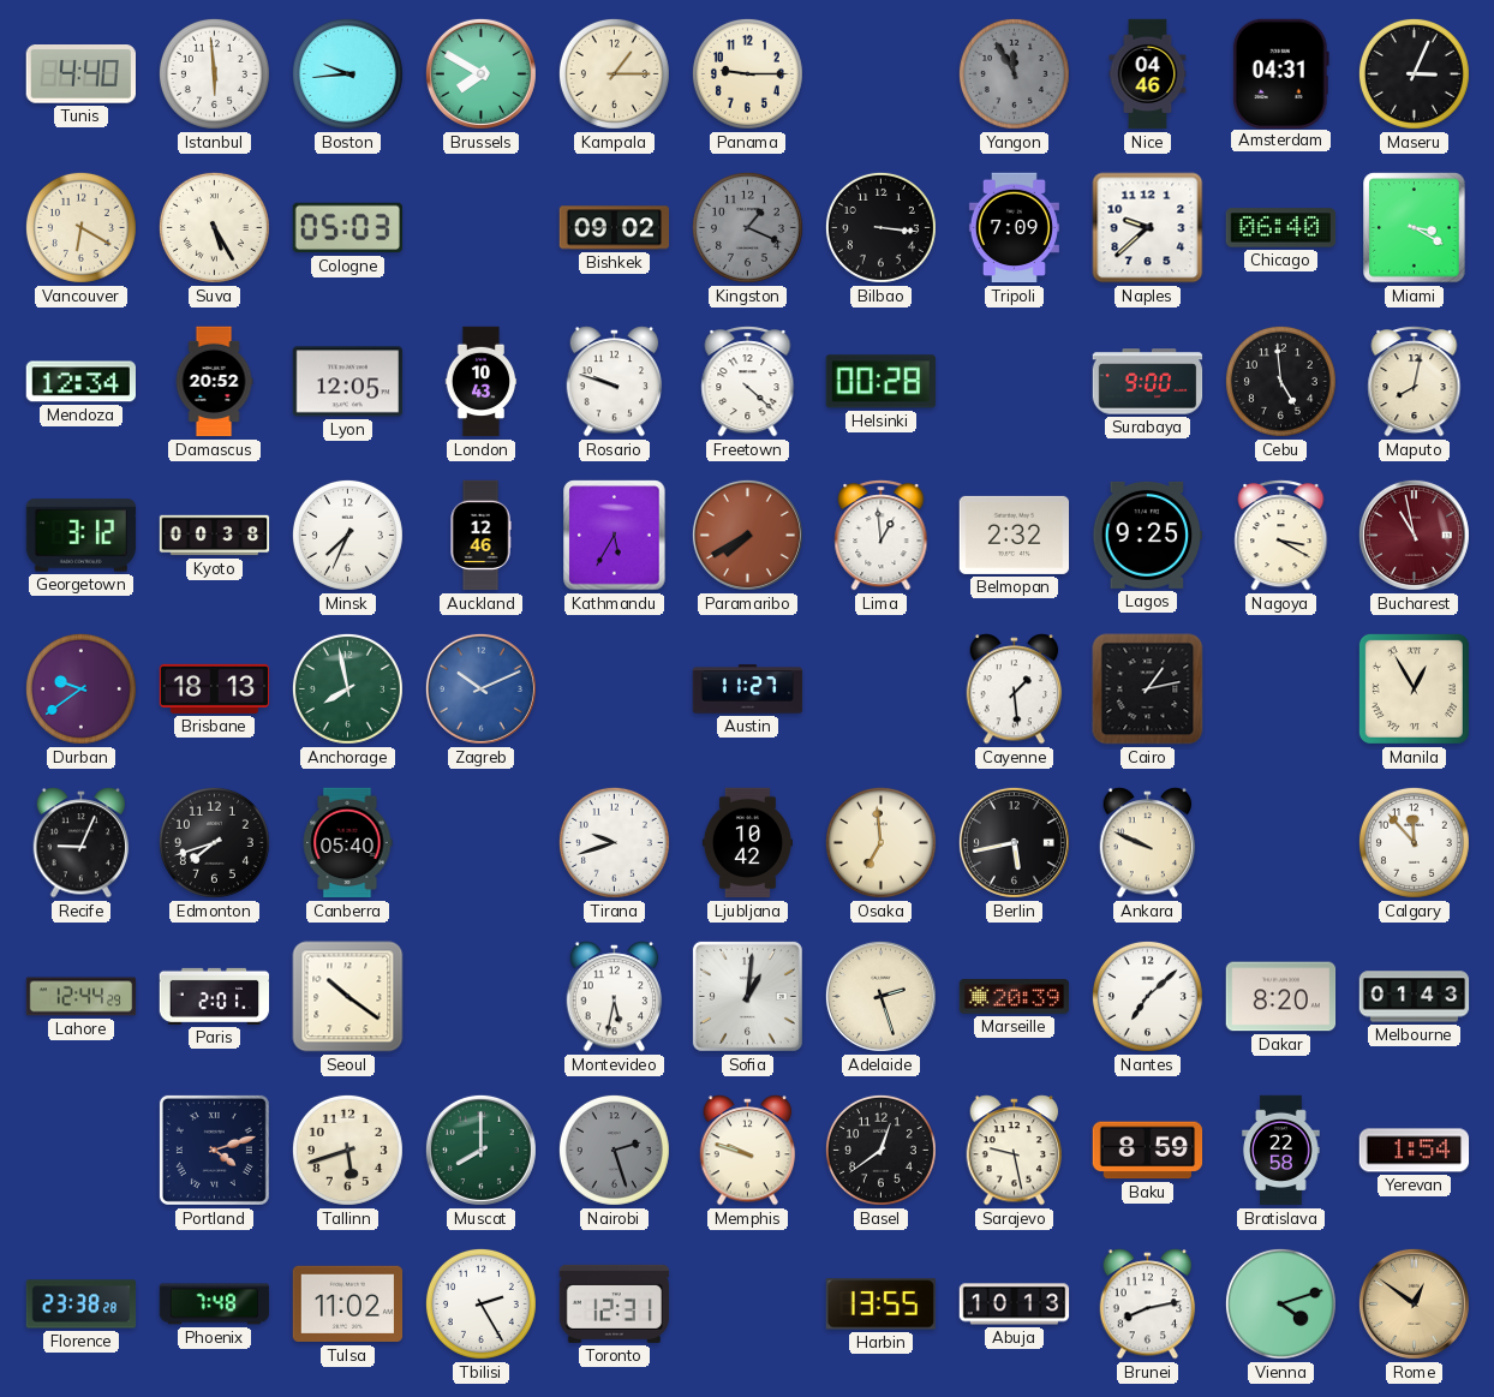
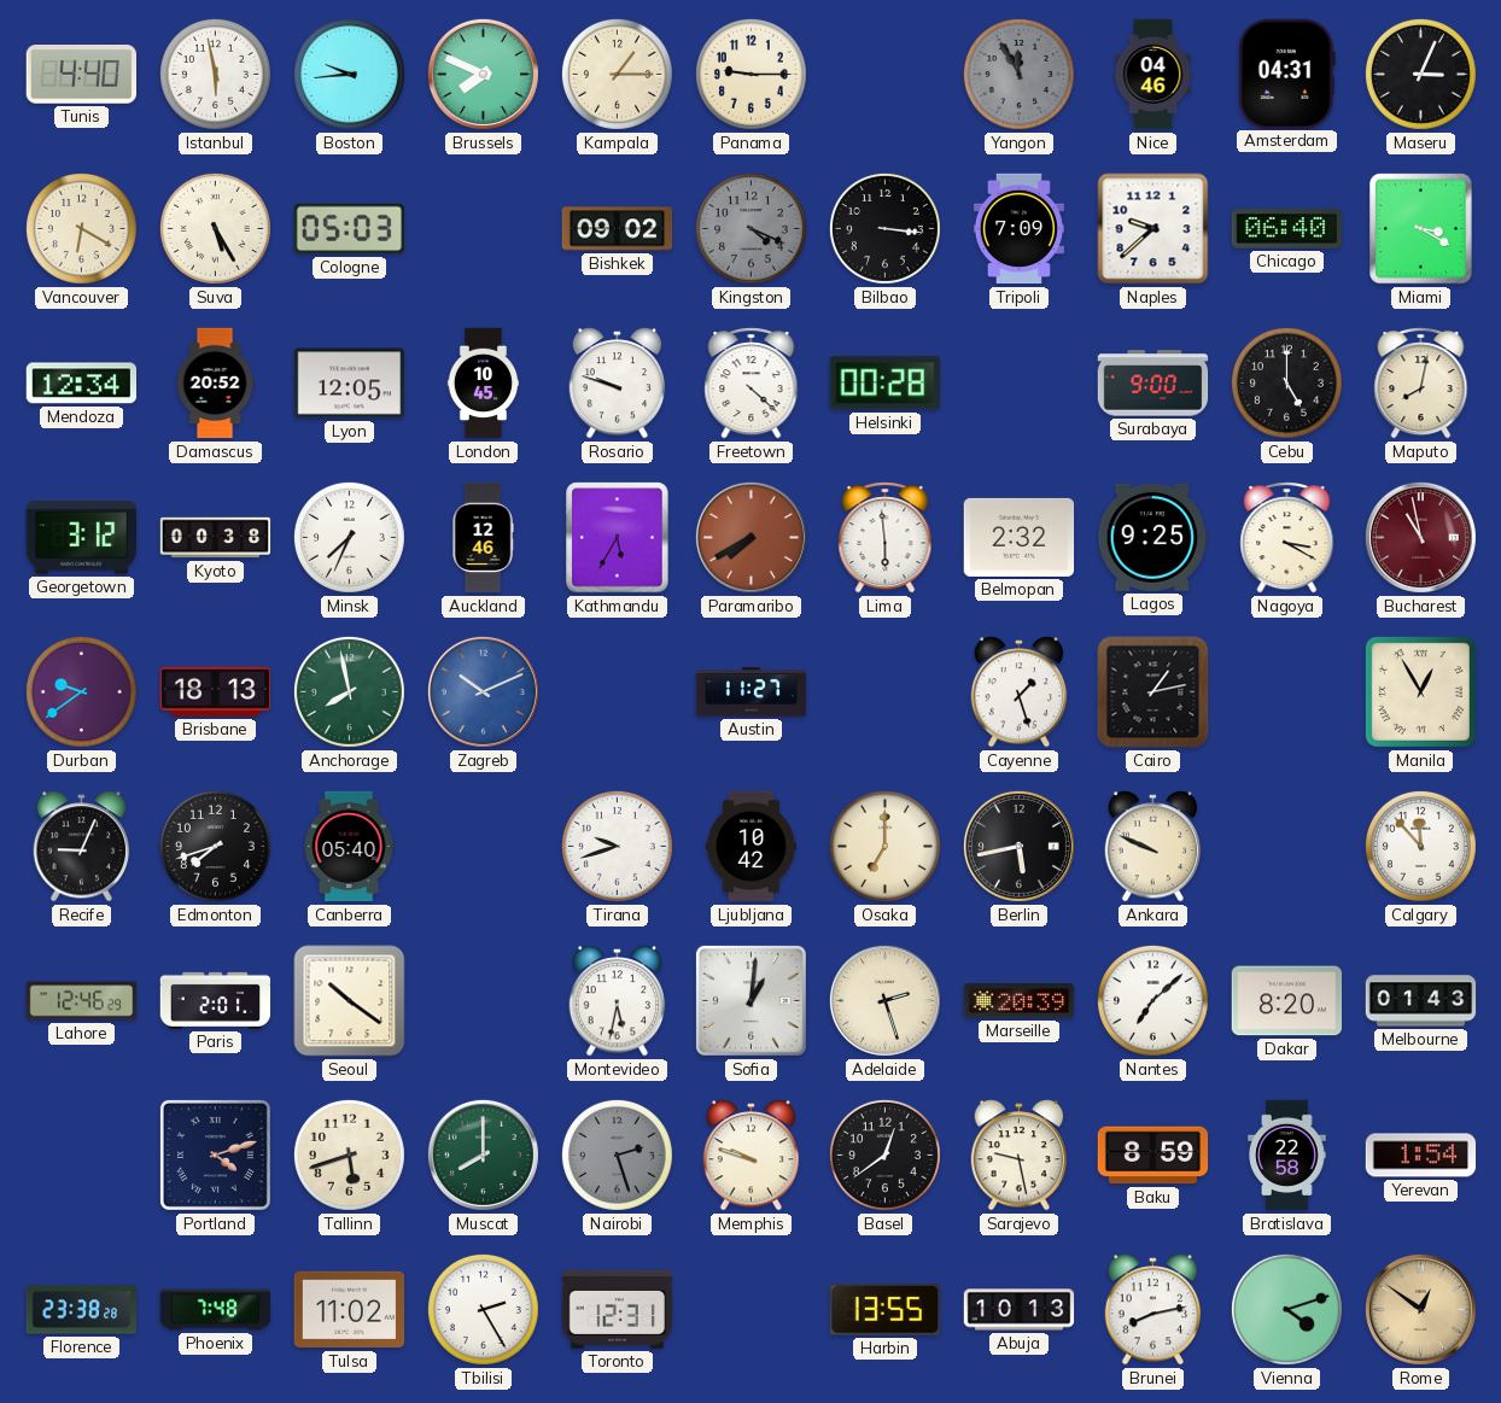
Istanbul: 5:59 -> 5:58
Brussels: 7:50 -> 7:49
Kingston: 1:19 -> 4:19
London: 10:43 -> 10:45
Cebu: 4:59 -> 5:00
Lima: 12:59 -> 5:59
Cayenne: 1:29 -> 1:27
Osaka: 6:59 -> 7:00
Lahore: 12:44 -> 12:46
